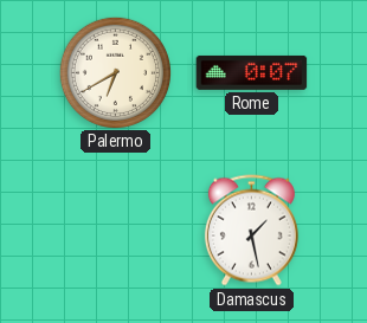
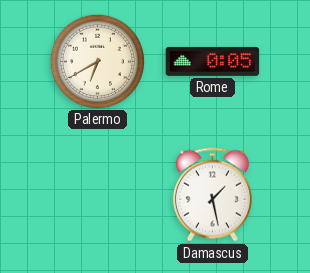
Rome: 0:07 -> 0:05
